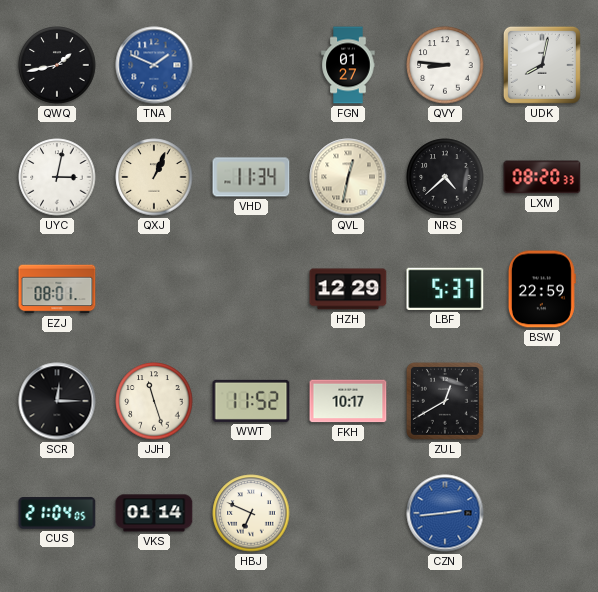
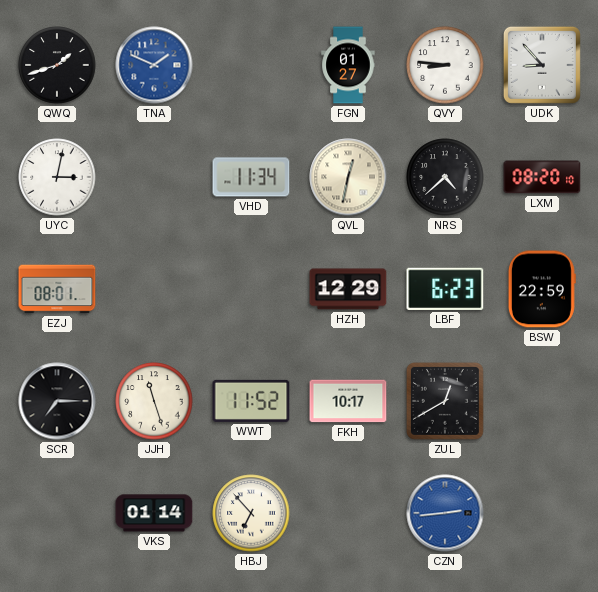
QWQ: 1:43 -> 1:42
UDK: 8:02 -> 8:53
QXJ: 1:04 -> none
LXM: 08:20:33 -> 08:20:10
LBF: 5:37 -> 6:23
SCR: 12:15 -> 7:15
CUS: 21:04 -> none
HBJ: 6:49 -> 6:53
